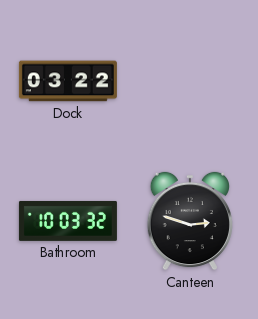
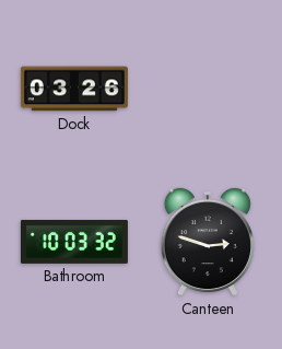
Dock: 03:22 -> 03:26
